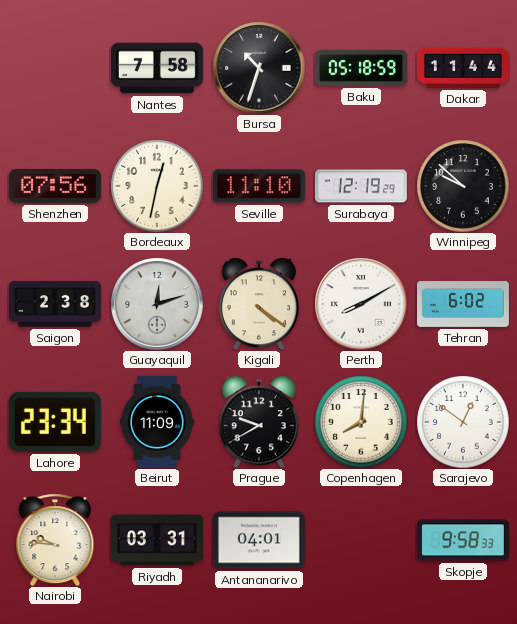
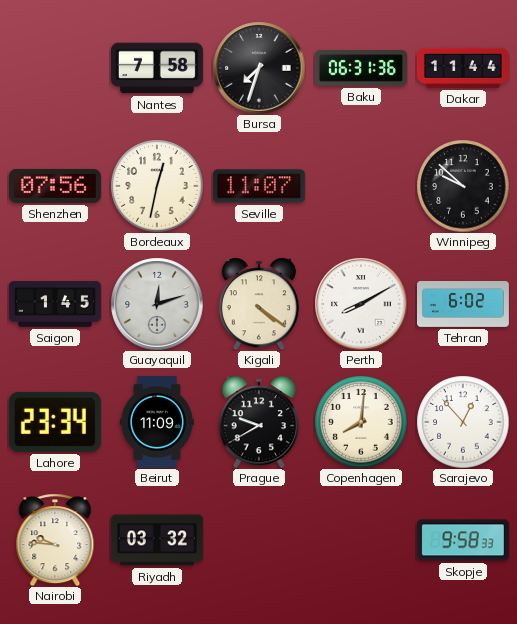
Bursa: 10:33 -> 7:33
Baku: 05:18 -> 06:31
Seville: 11:10 -> 11:07
Surabaya: 12:19 -> none
Saigon: 2:38 -> 1:45
Sarajevo: 12:51 -> 12:53
Riyadh: 03:31 -> 03:32
Antananarivo: 04:01 -> none
